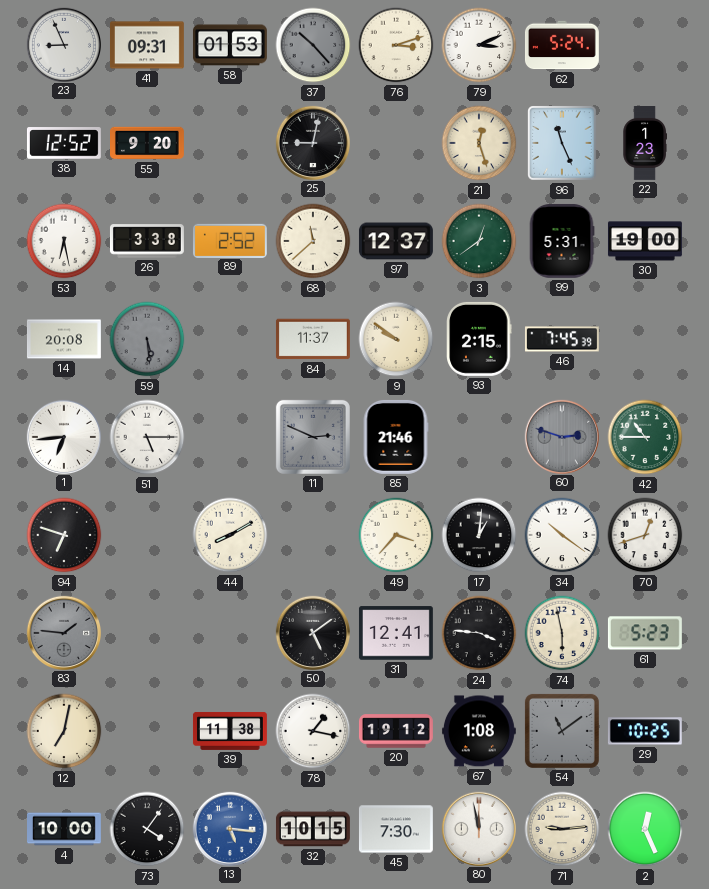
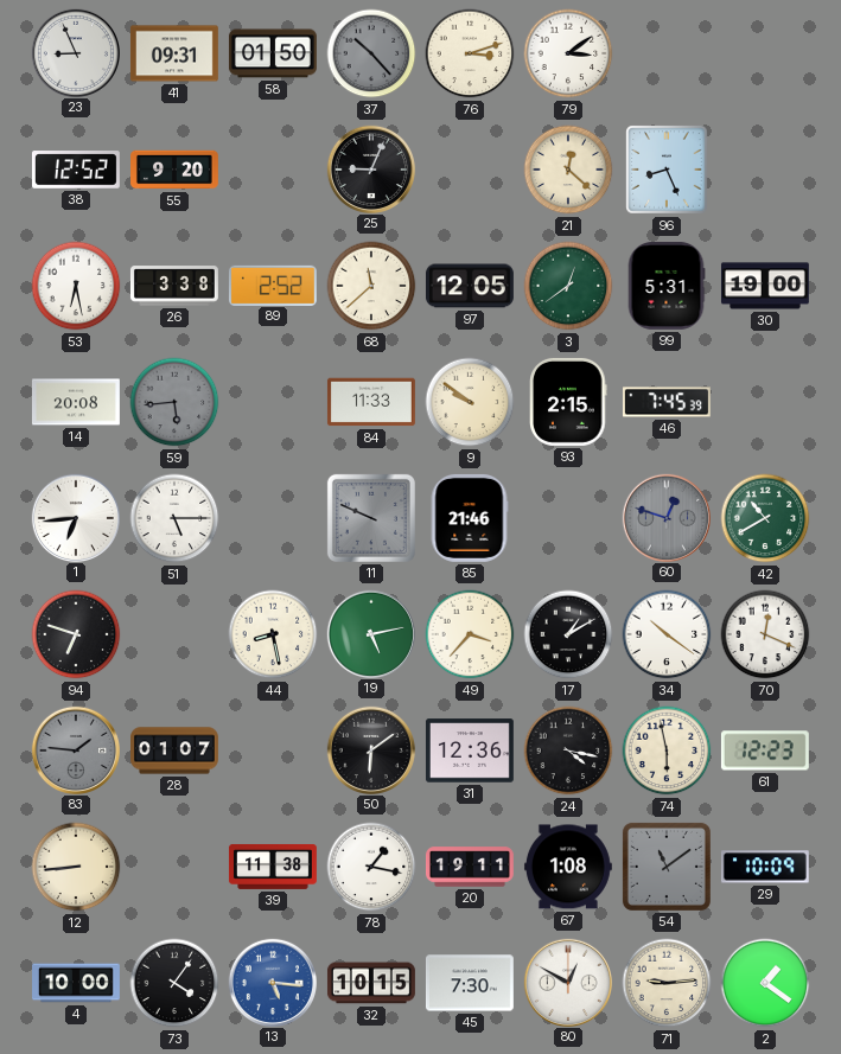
58: 01:53 -> 01:50
79: 3:11 -> 3:09
62: 5:24 -> none
25: 9:02 -> 9:04
21: 12:27 -> 12:22
96: 11:26 -> 8:26
22: 1:23 -> none
97: 12:37 -> 12:05
59: 5:29 -> 5:44
84: 11:37 -> 11:33
11: 2:49 -> 9:49
60: 2:48 -> 12:48
42: 10:45 -> 10:40
44: 8:10 -> 8:28
19: none -> 5:13
17: 1:01 -> 1:10
70: 12:42 -> 12:19
28: none -> 01:07
50: 5:09 -> 6:09
31: 12:41 -> 12:36
24: 3:46 -> 4:17
61: 5:23 -> 12:23
12: 7:02 -> 8:44
20: 19:12 -> 19:11
29: 10:25 -> 10:09
80: 11:58 -> 12:50
2: 12:26 -> 1:21
